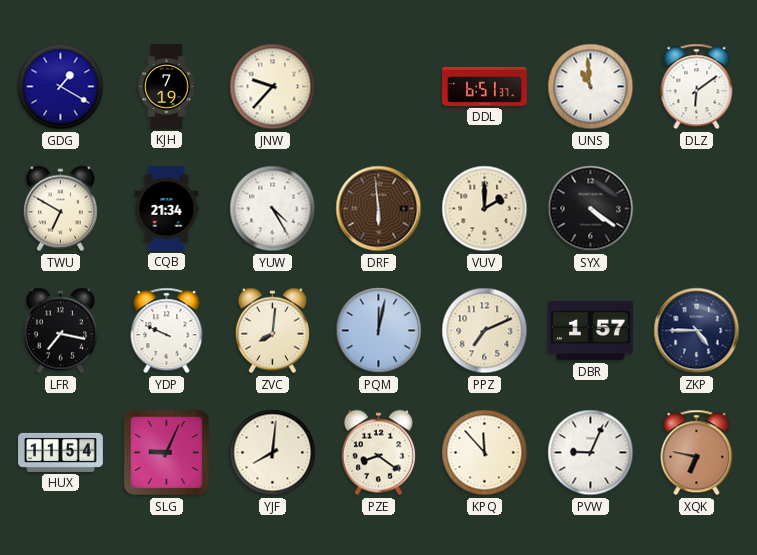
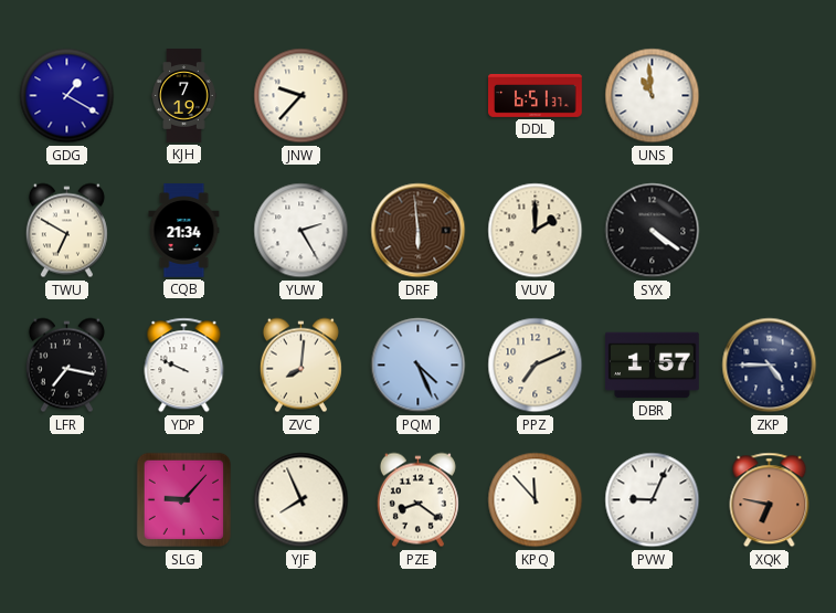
DLZ: 6:09 -> none
YUW: 4:25 -> 2:25
PQM: 12:02 -> 4:26
HUX: 11:54 -> none
SLG: 9:04 -> 9:07
YJF: 8:01 -> 7:56
